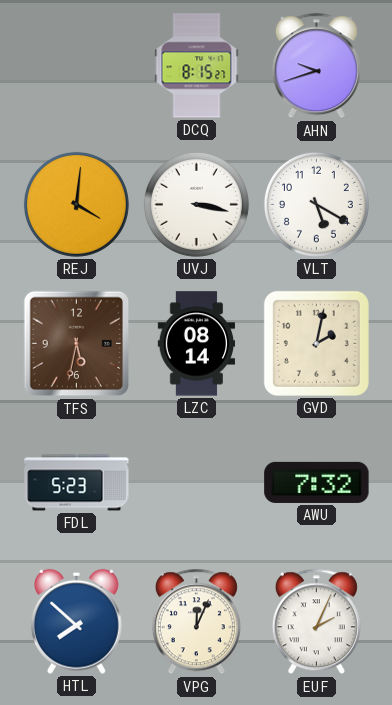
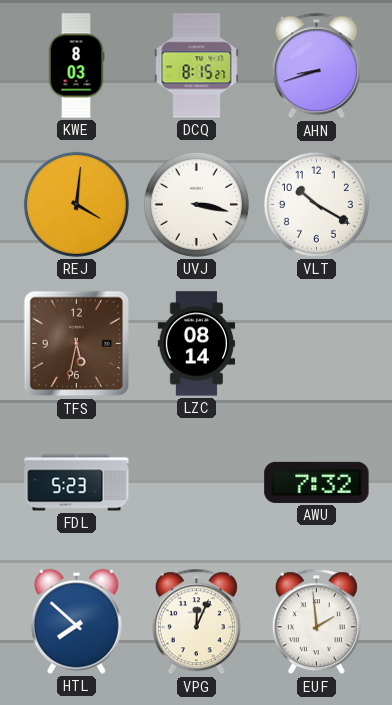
KWE: none -> 8:03
AHN: 9:42 -> 8:42
VLT: 5:20 -> 10:20
GVD: 2:02 -> none
EUF: 2:04 -> 1:59
